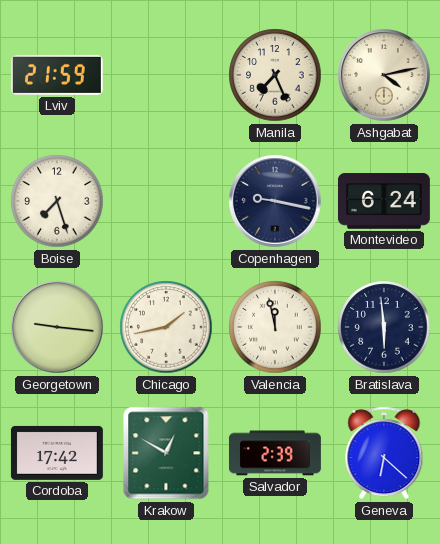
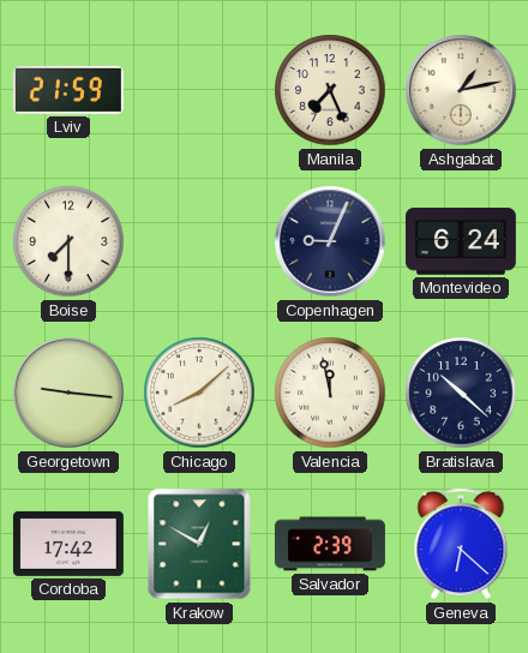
Ashgabat: 4:13 -> 1:13
Boise: 7:27 -> 7:30
Copenhagen: 9:17 -> 9:04
Chicago: 1:43 -> 8:08
Bratislava: 5:59 -> 10:22
